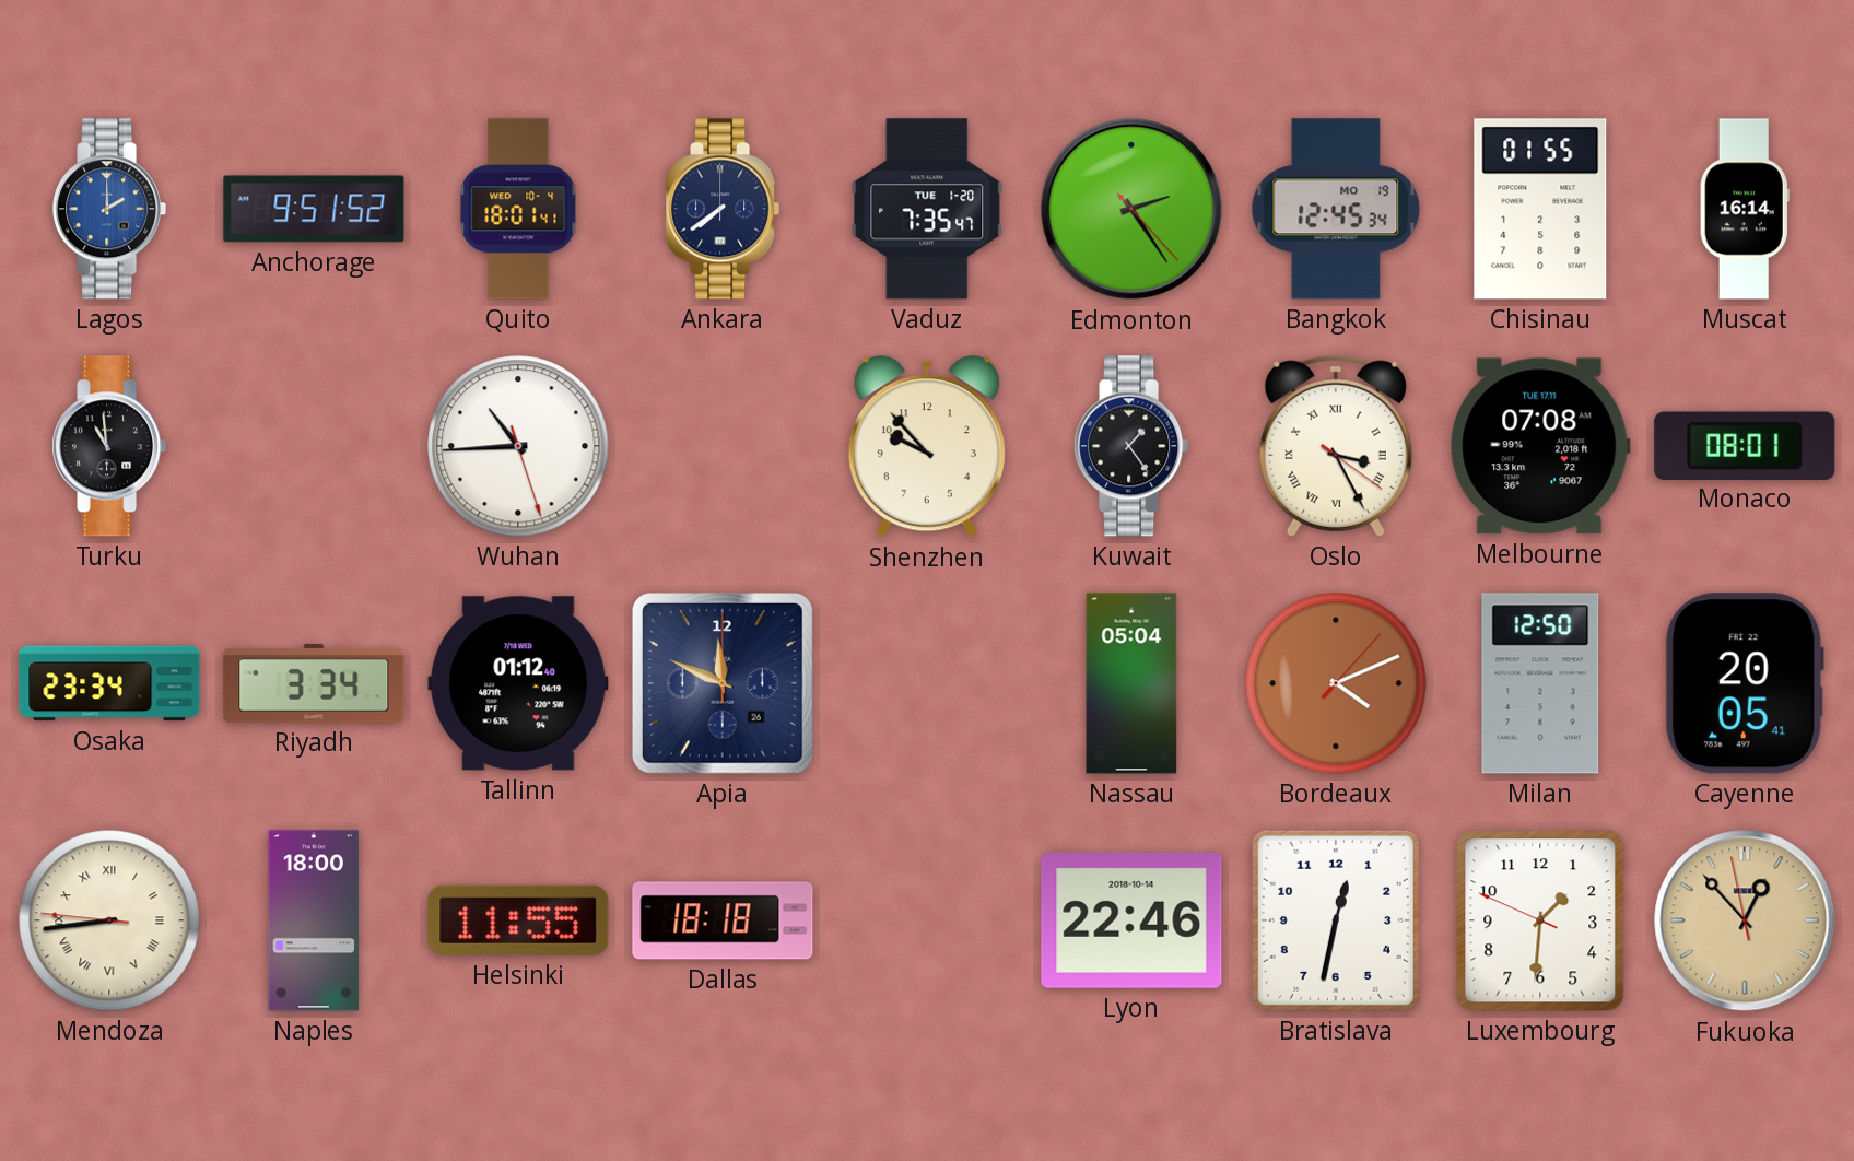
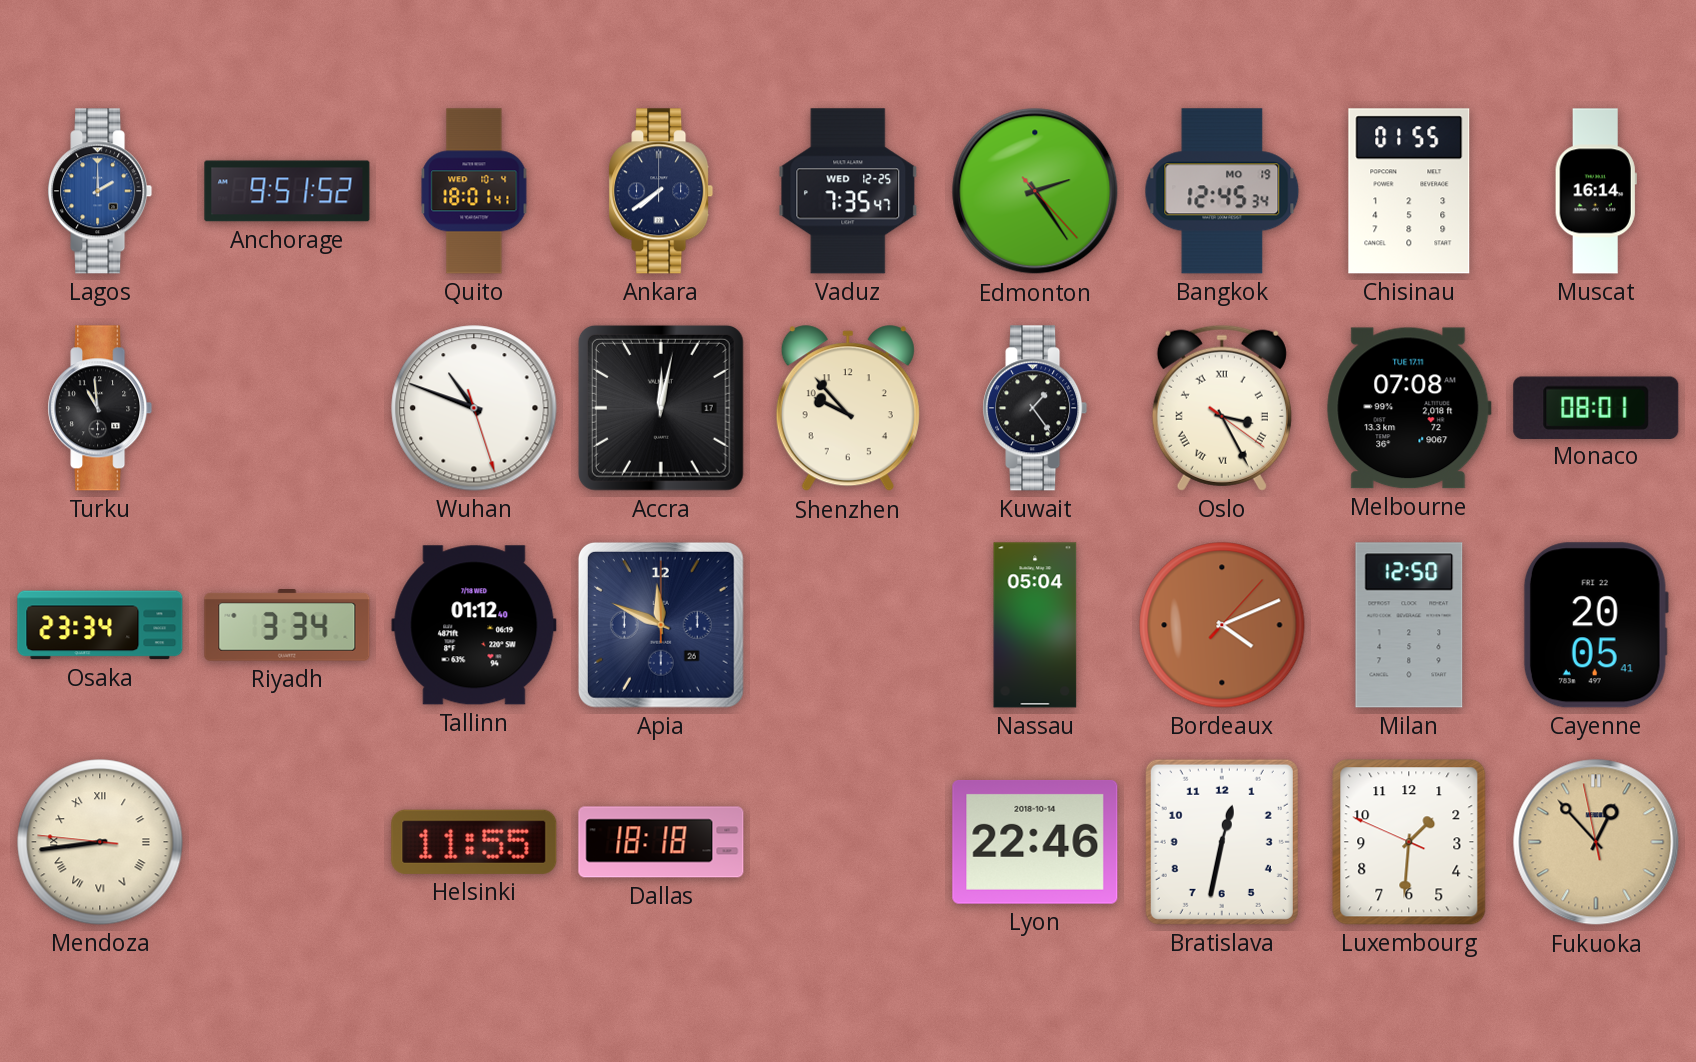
Vaduz date: TUE 1-20 -> WED 12-25
Wuhan: 10:44 -> 10:48
Accra: none -> 12:02
Naples: 18:00 -> none
